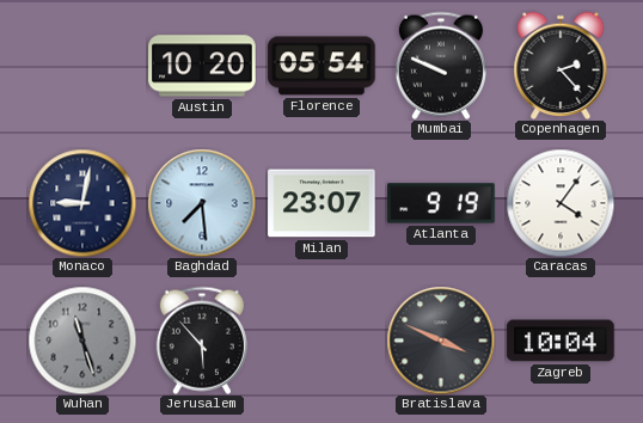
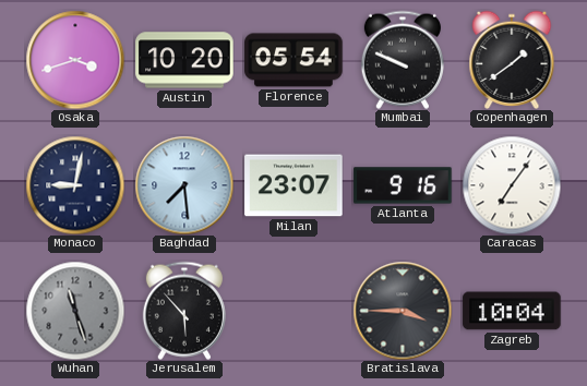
Osaka: none -> 3:42
Copenhagen: 2:23 -> 1:39
Atlanta: 9:19 -> 9:16
Caracas: 4:06 -> 7:06
Bratislava: 3:49 -> 3:45
